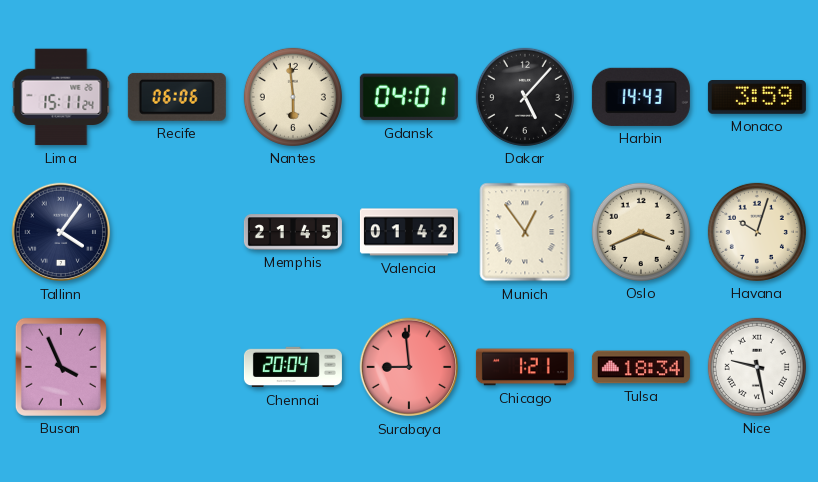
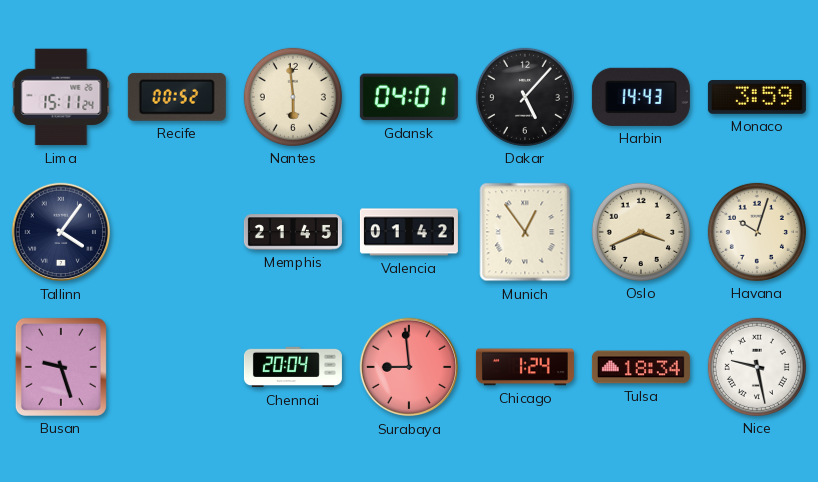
Recife: 06:06 -> 00:52
Busan: 3:56 -> 9:27
Chicago: 1:21 -> 1:24
